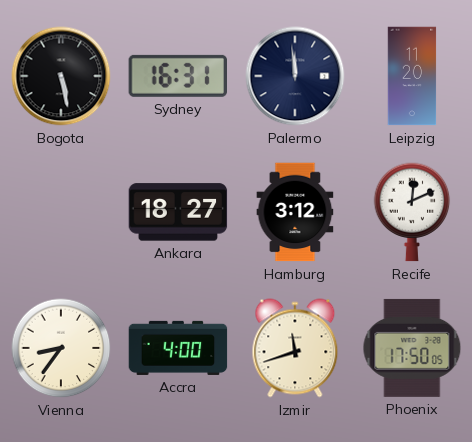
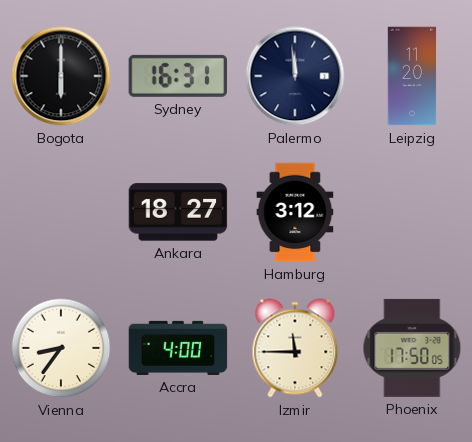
Bogota: 5:28 -> 6:00
Recife: 12:11 -> none
Izmir: 11:42 -> 11:45
